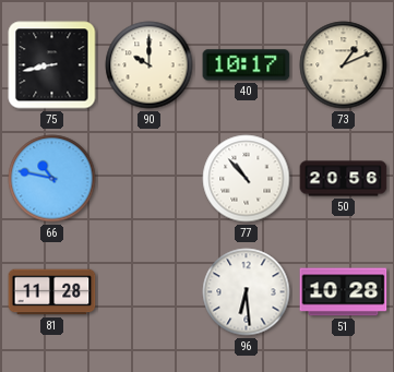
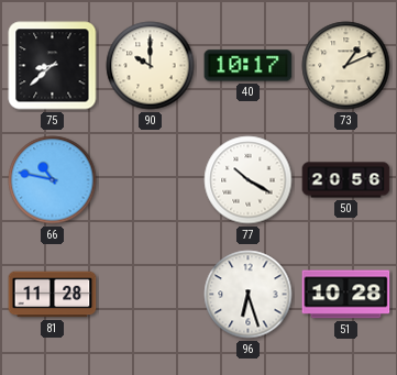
75: 8:43 -> 8:38
77: 10:53 -> 10:20
96: 6:29 -> 6:27
